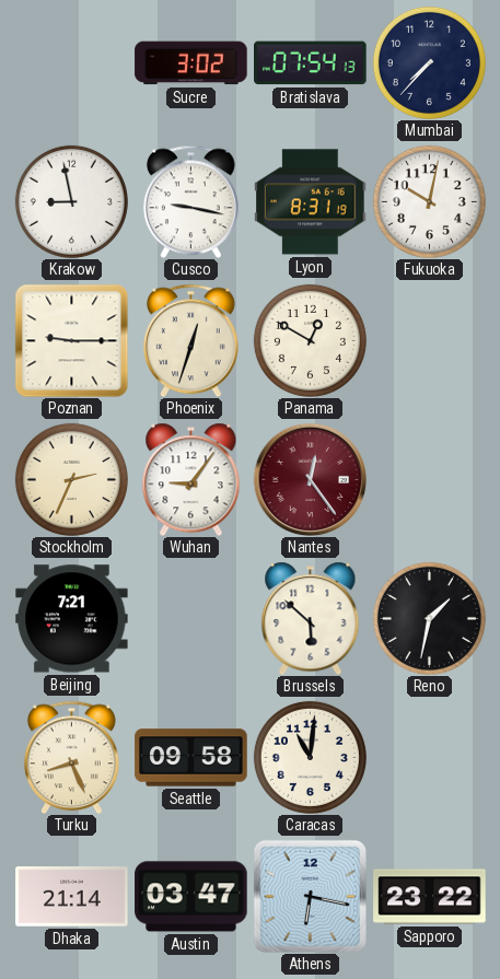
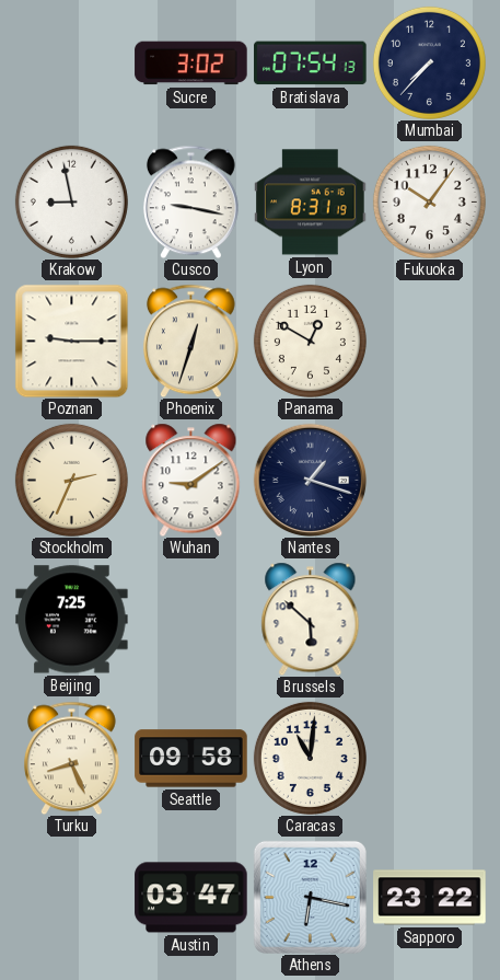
Fukuoka: 10:02 -> 10:06
Wuhan: 9:06 -> 9:09
Nantes: 12:24 -> 1:18
Nantes dial: burgundy -> navy
Beijing: 7:21 -> 7:25
Reno: 1:32 -> none
Dhaka: 21:14 -> none
